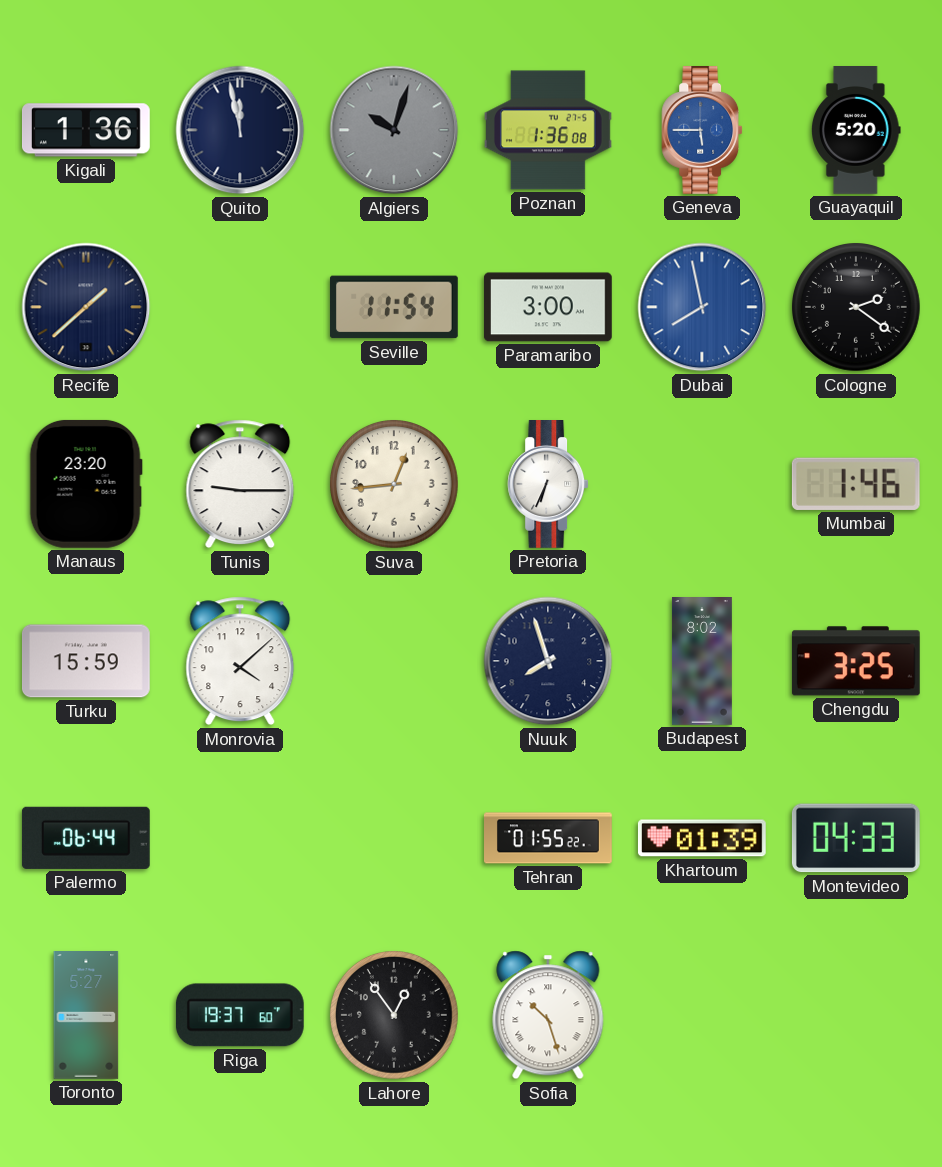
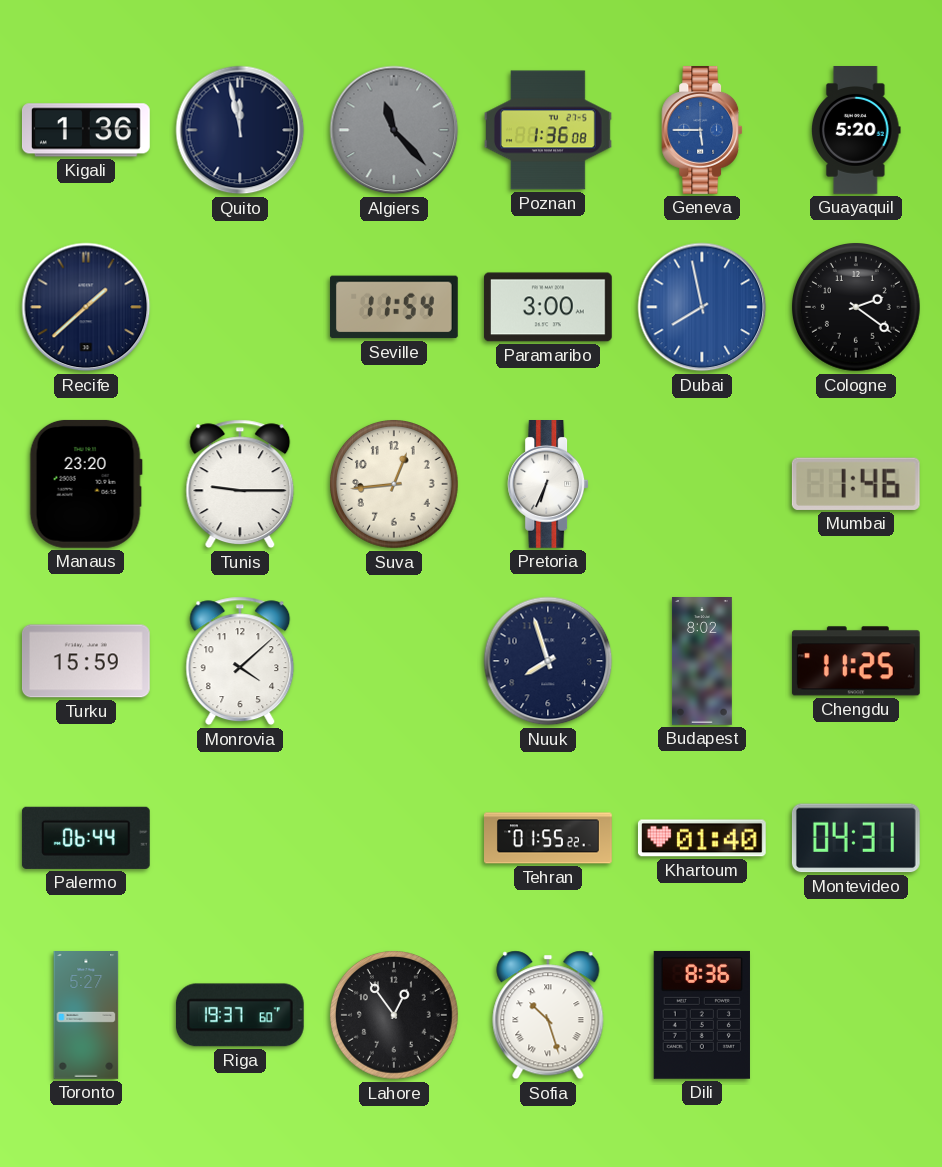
Algiers: 10:03 -> 11:23
Chengdu: 3:25 -> 11:25
Khartoum: 01:39 -> 01:40
Montevideo: 04:33 -> 04:31
Dili: none -> 8:36
